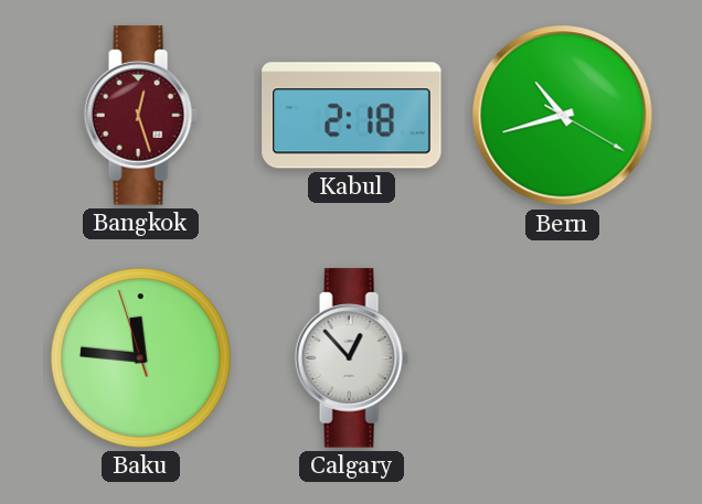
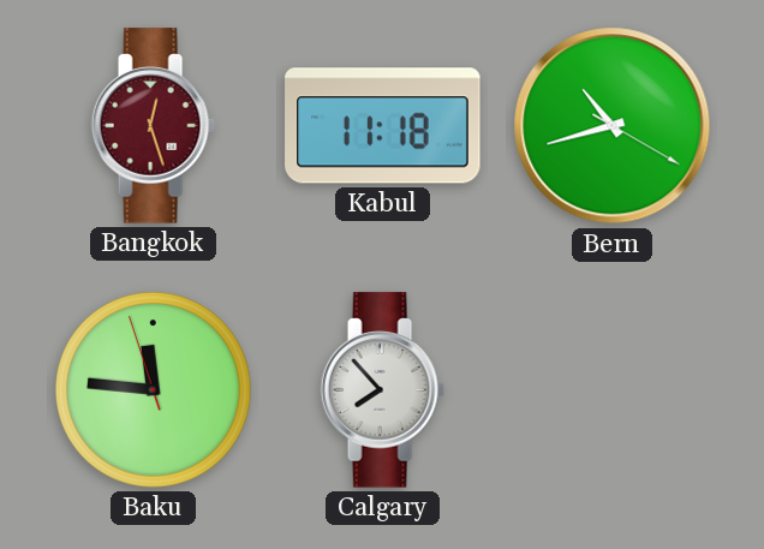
Kabul: 2:18 -> 11:18
Calgary: 12:53 -> 7:53
